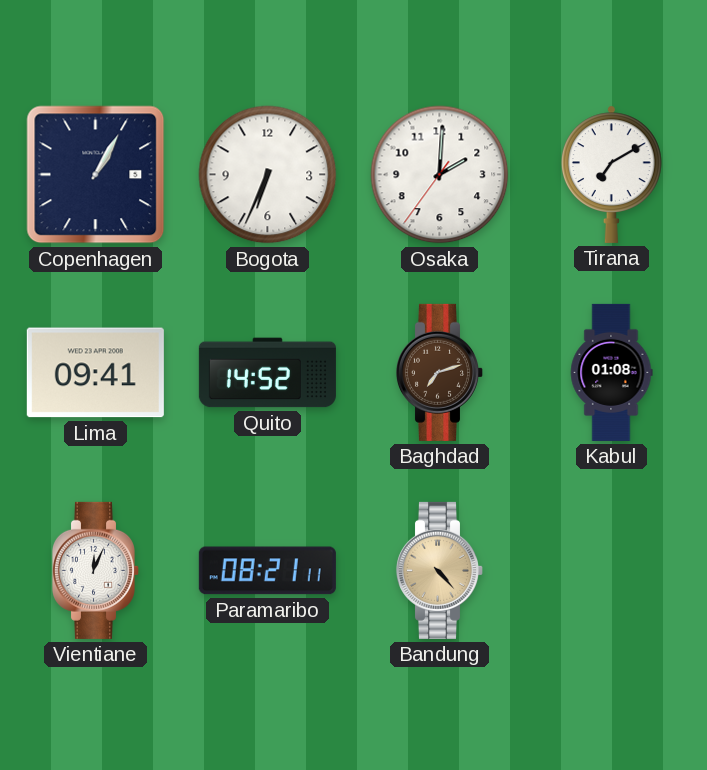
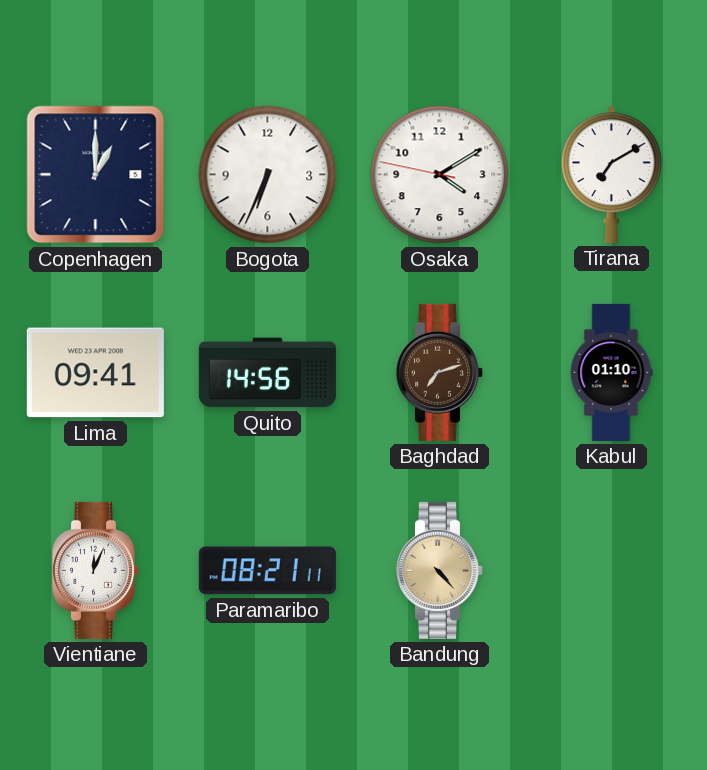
Copenhagen: 1:05 -> 1:00
Osaka: 2:00 -> 4:09
Quito: 14:52 -> 14:56
Kabul: 01:08 -> 01:10
